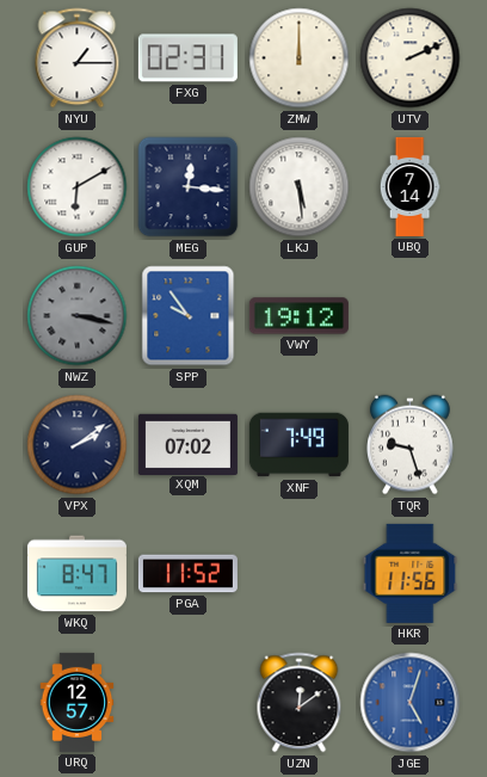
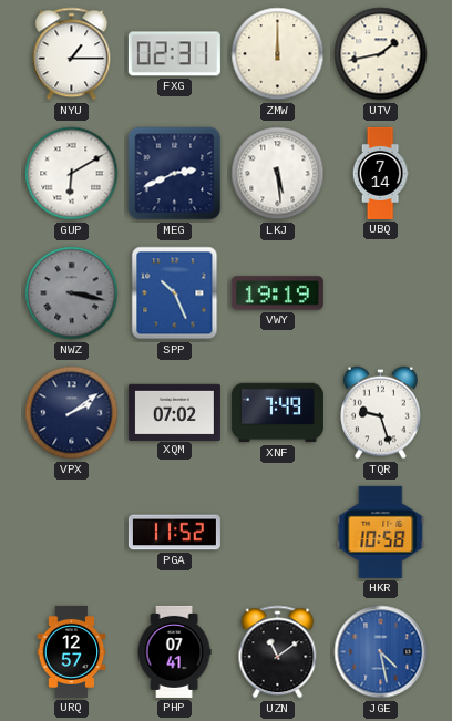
UTV: 2:11 -> 1:43
MEG: 12:16 -> 2:41
SPP: 9:54 -> 10:26
VWY: 19:12 -> 19:19
WKQ: 8:47 -> none
HKR: 11:56 -> 10:58
PHP: none -> 07:41
UZN: 12:09 -> 11:09
JGE: 5:03 -> 4:28
